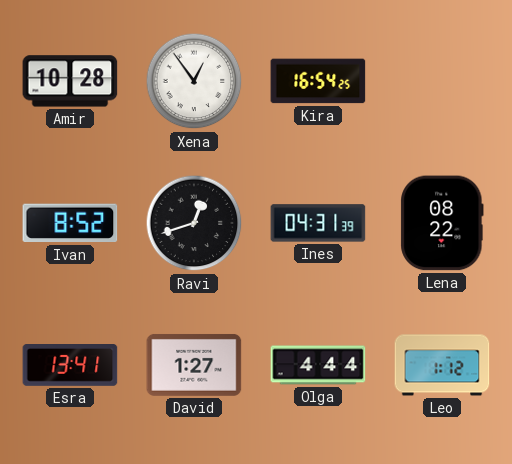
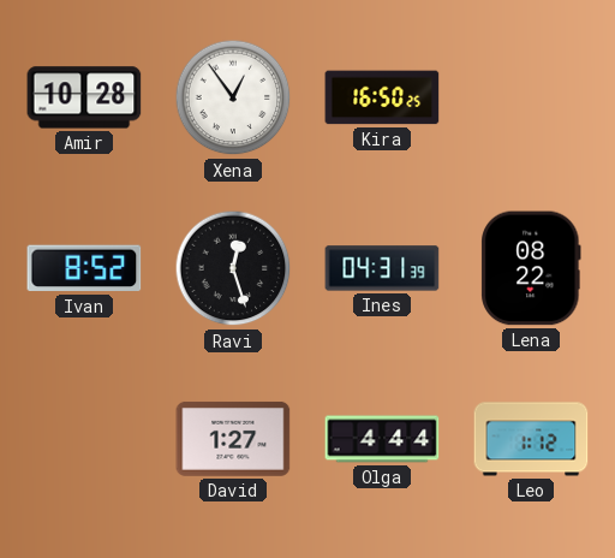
Kira: 16:54 -> 16:50
Ravi: 12:42 -> 12:27
Esra: 13:41 -> none
